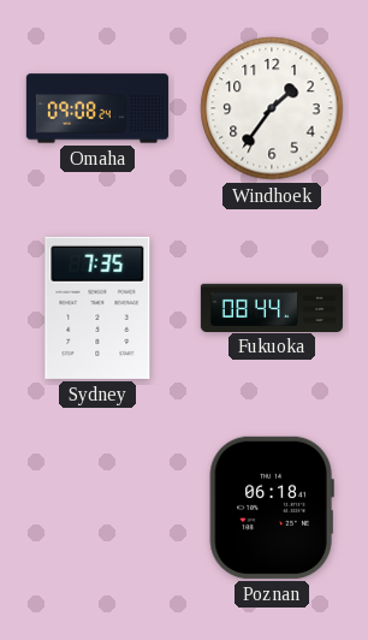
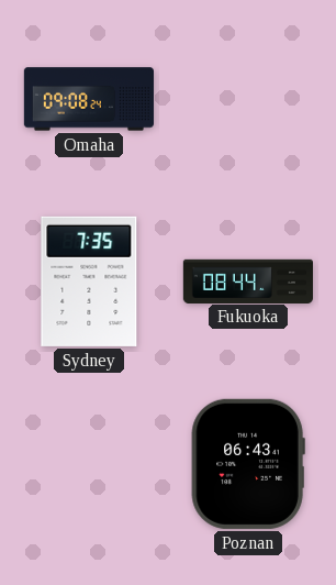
Windhoek: 1:36 -> none
Poznan: 06:18 -> 06:43
